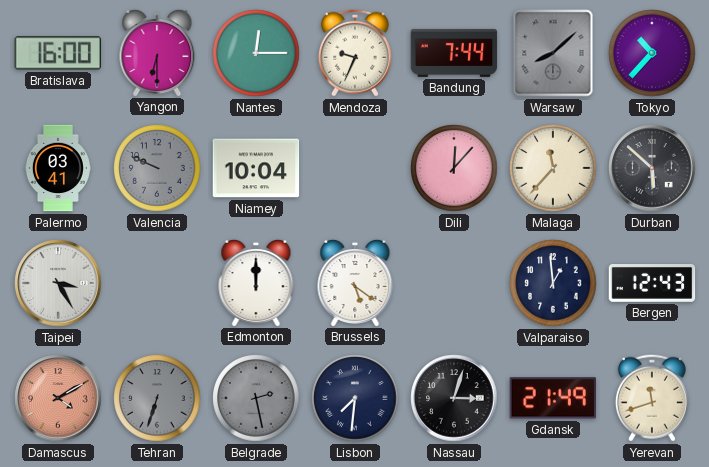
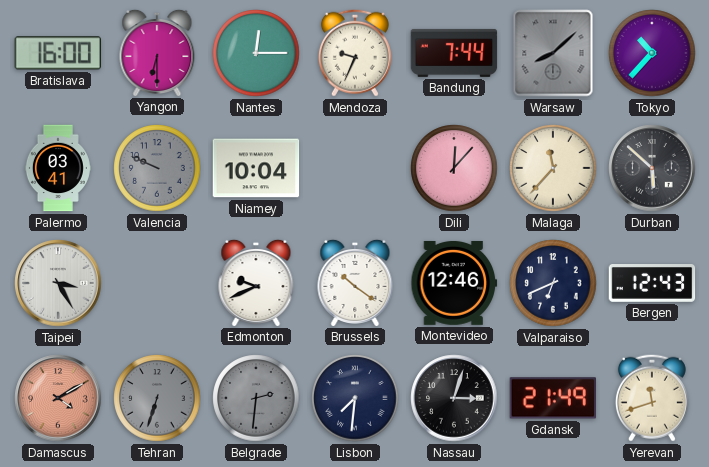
Edmonton: 12:00 -> 9:41
Brussels: 5:21 -> 10:21
Montevideo: none -> 12:46
Valparaiso: 12:59 -> 6:41
Belgrade: 2:28 -> 2:31
